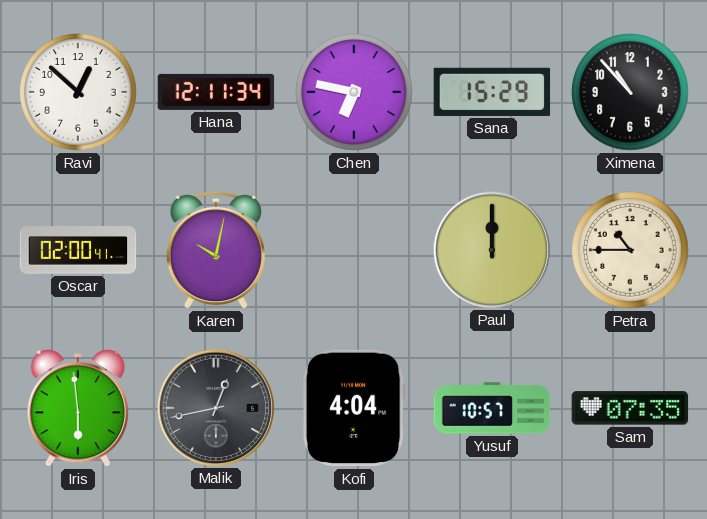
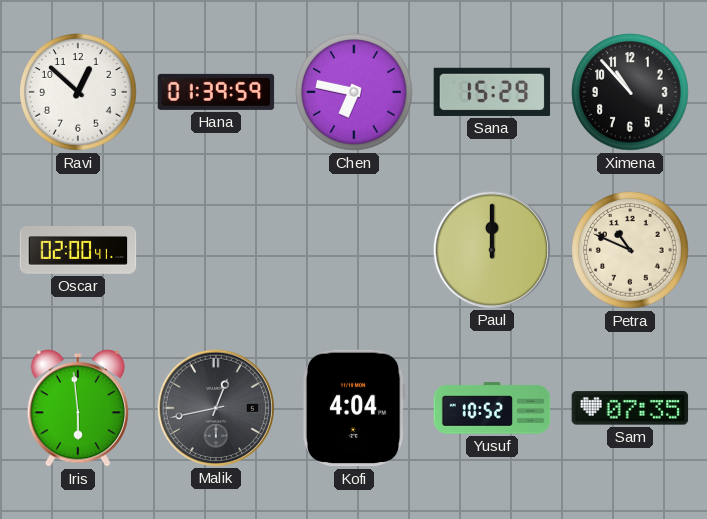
Hana: 12:11 -> 01:39
Karen: 10:02 -> none
Petra: 10:45 -> 10:49
Yusuf: 10:57 -> 10:52
